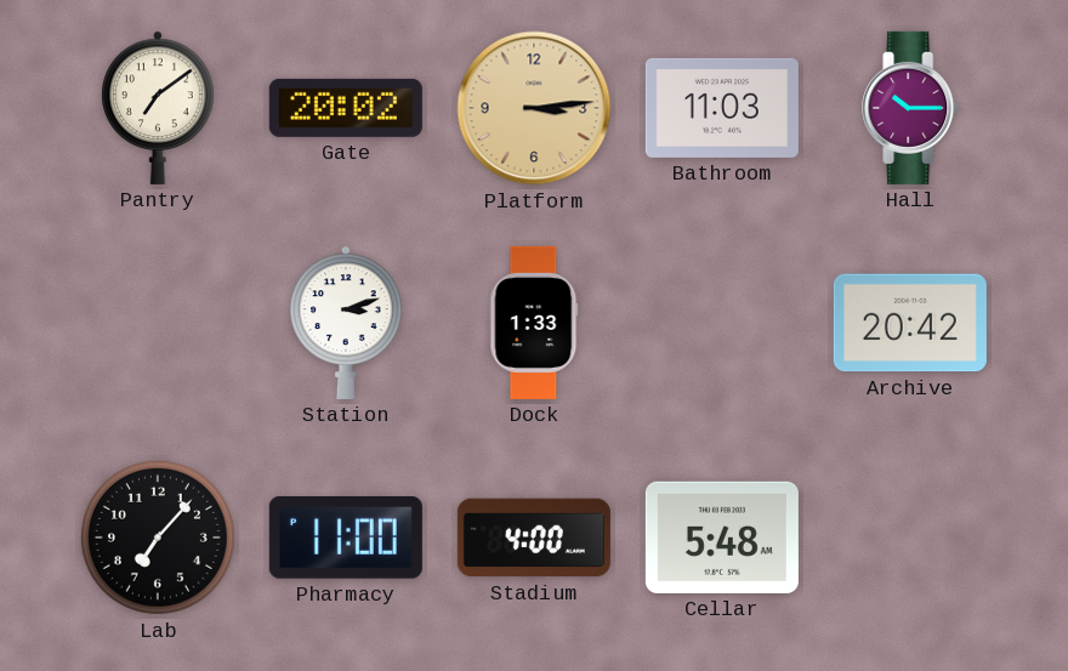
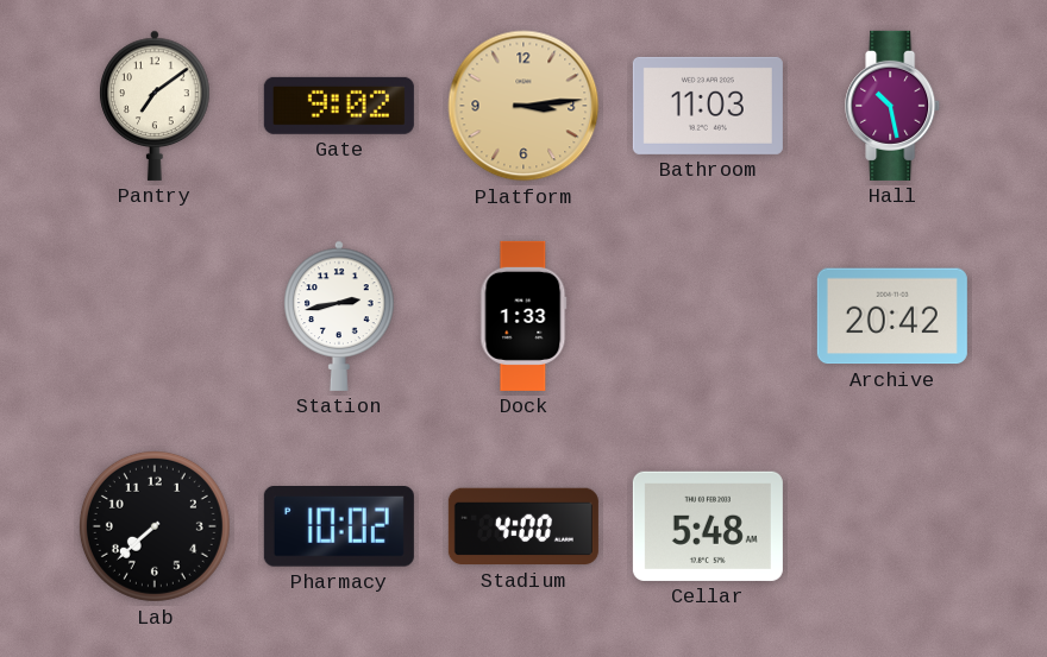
Gate: 20:02 -> 9:02
Hall: 10:15 -> 10:28
Station: 3:12 -> 2:43
Lab: 7:07 -> 7:38
Pharmacy: 11:00 -> 10:02
